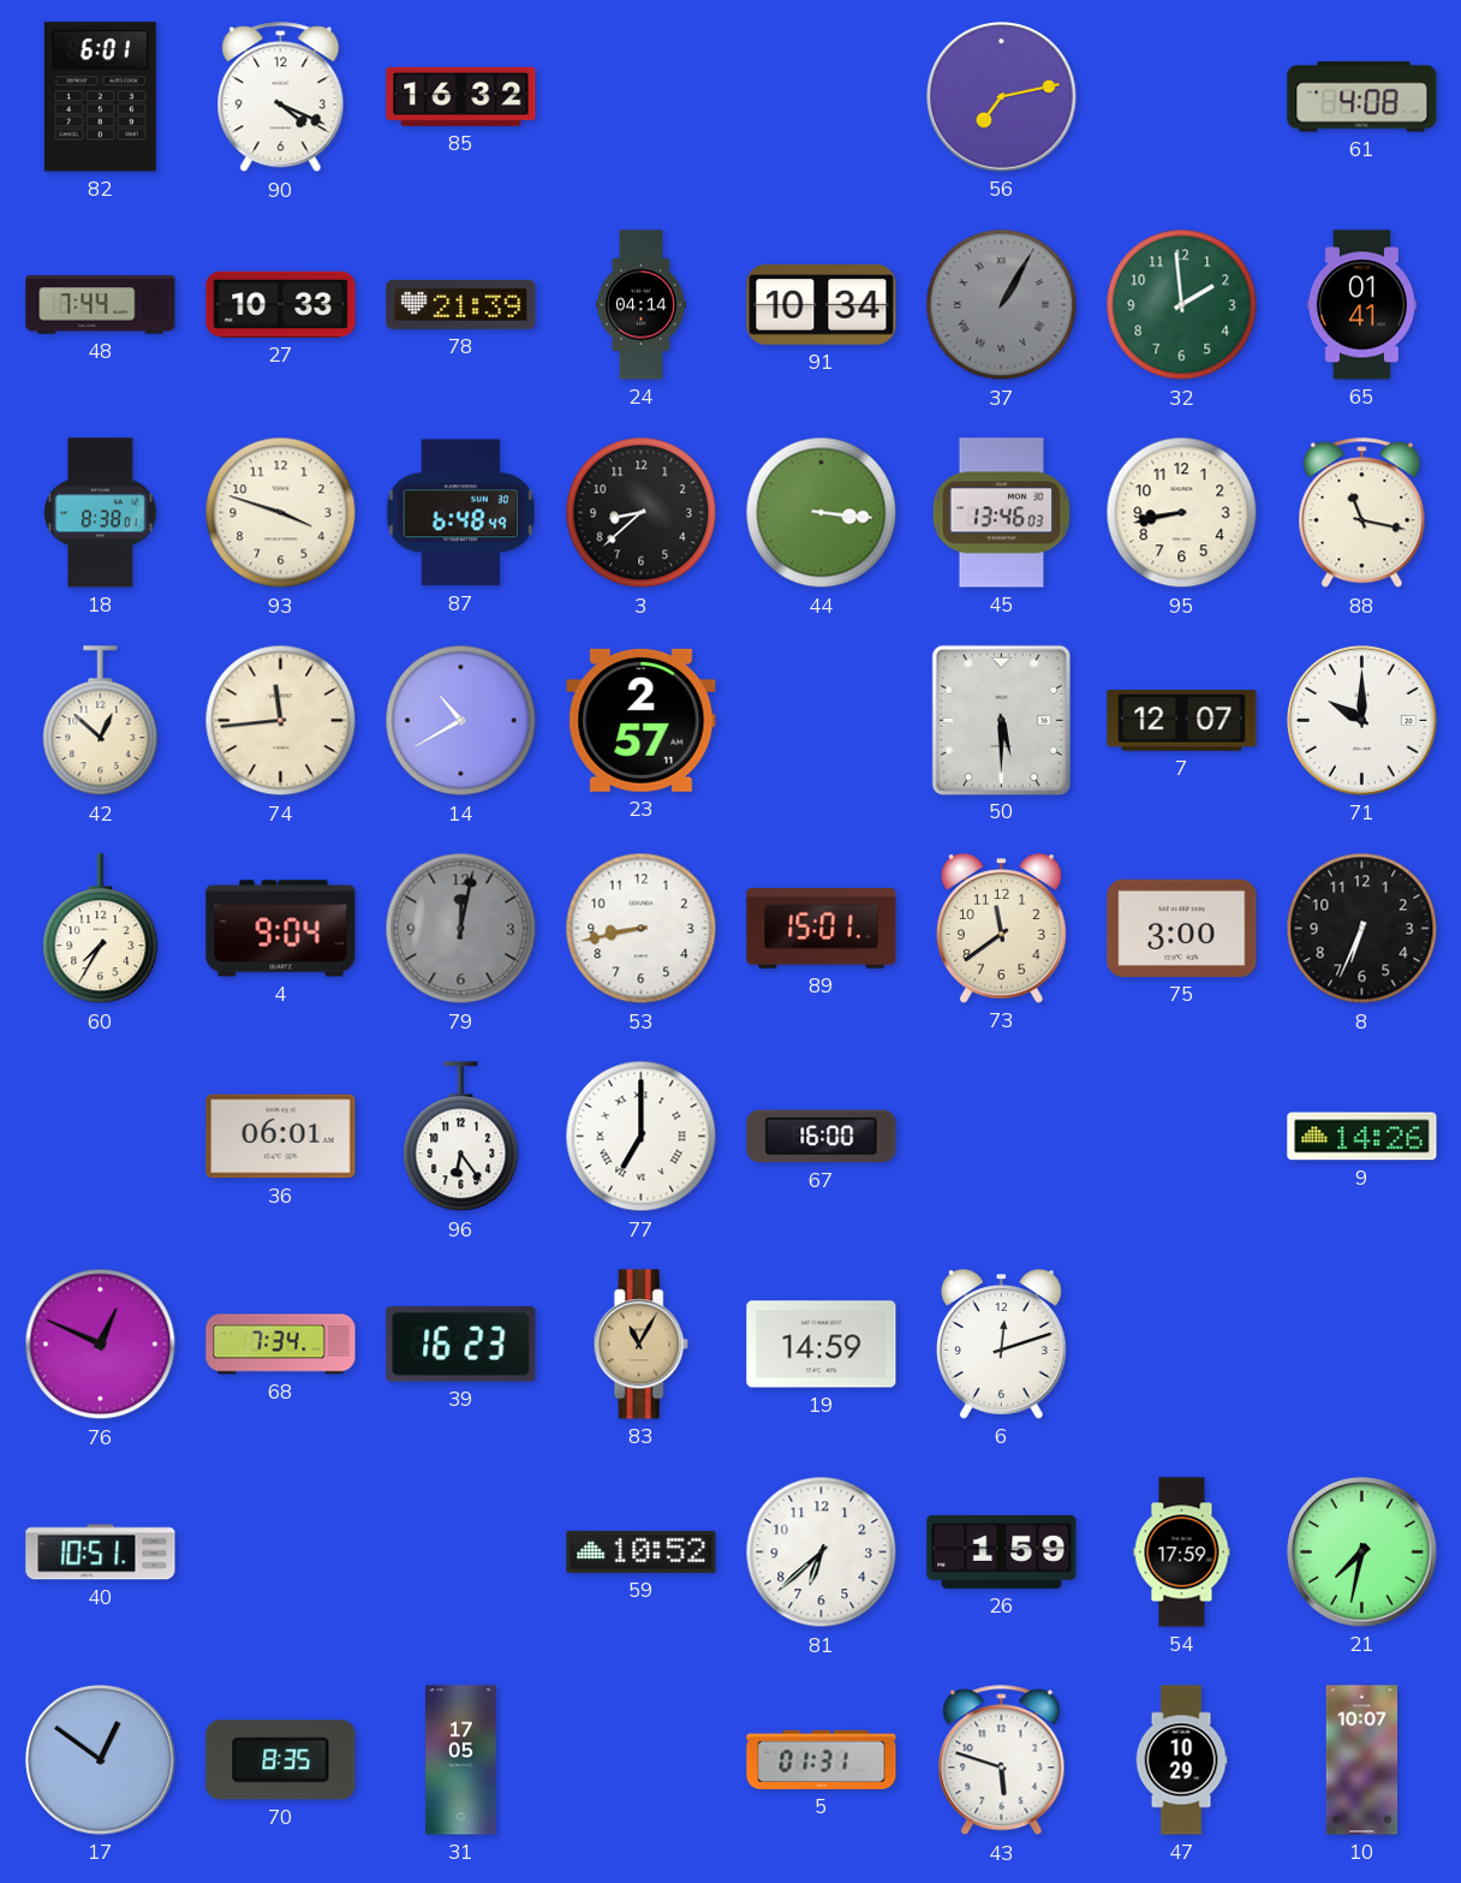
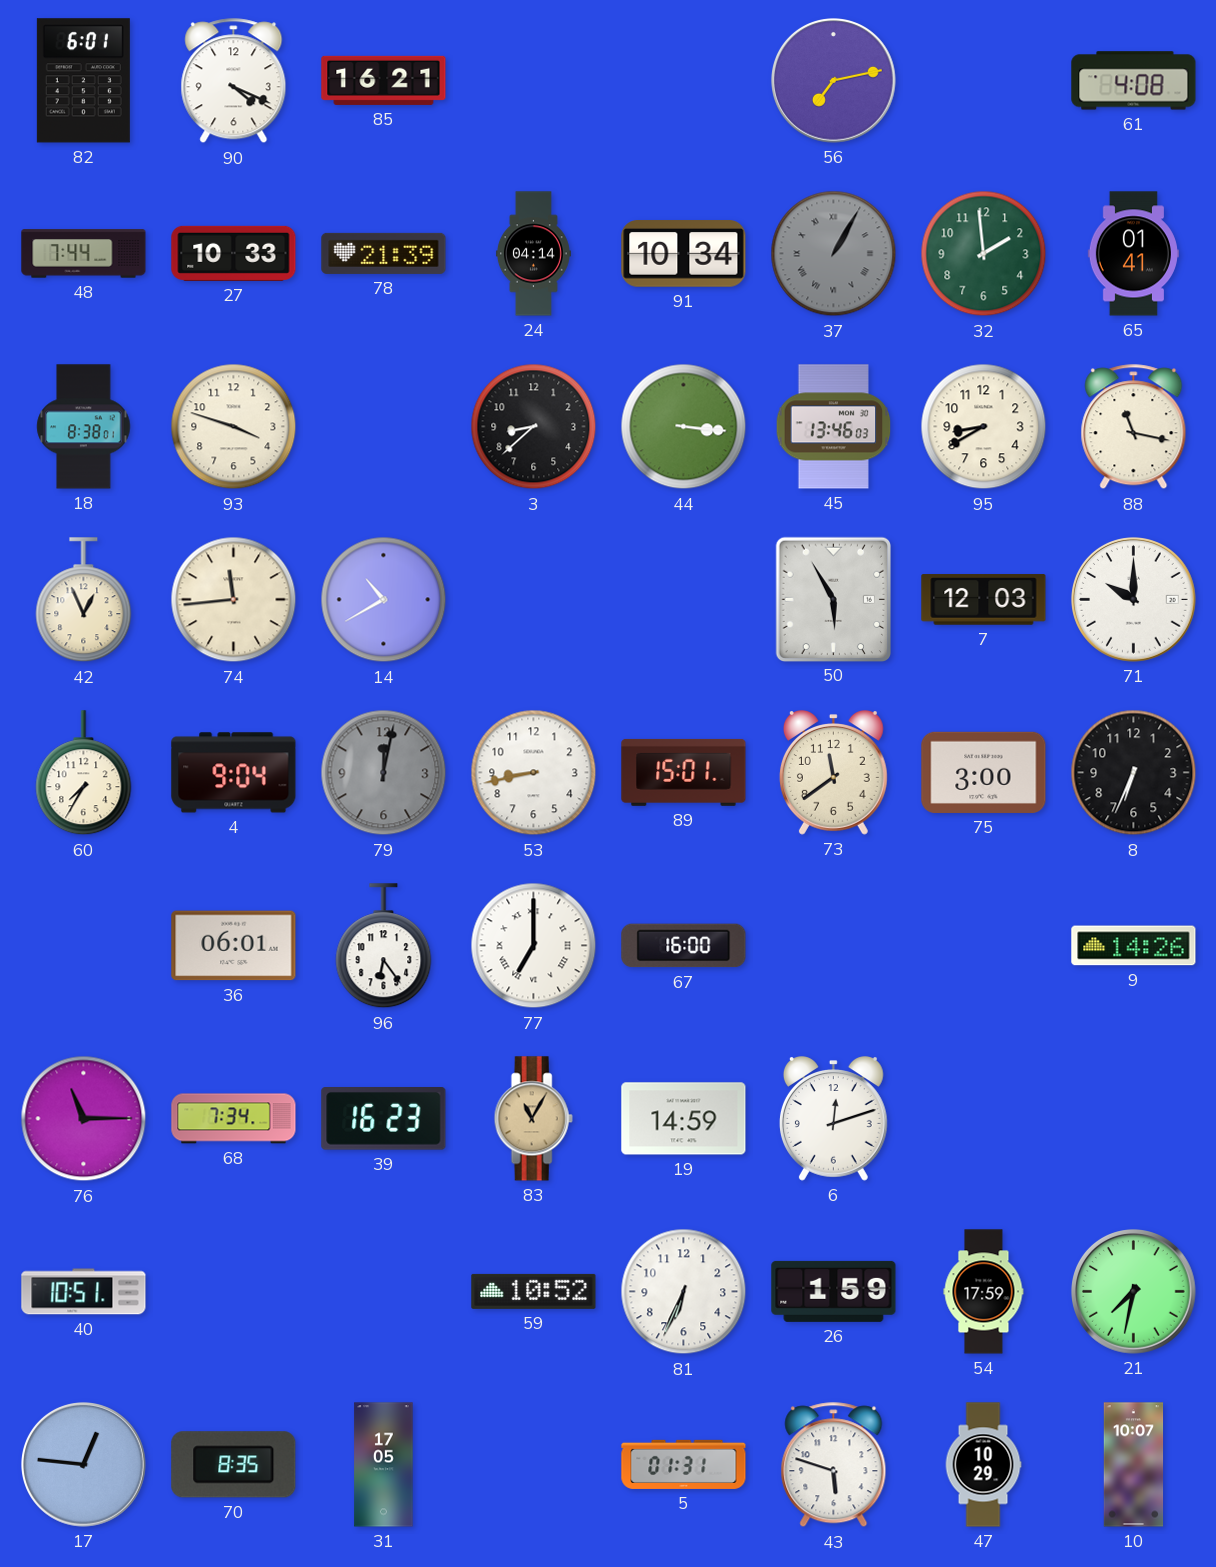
85: 16:32 -> 16:21
87: 6:48 -> none
95: 8:43 -> 8:40
42: 12:52 -> 12:56
23: 2:57 -> none
50: 5:30 -> 5:55
7: 12:07 -> 12:03
76: 12:49 -> 11:15
81: 6:38 -> 6:34
17: 12:51 -> 12:46
